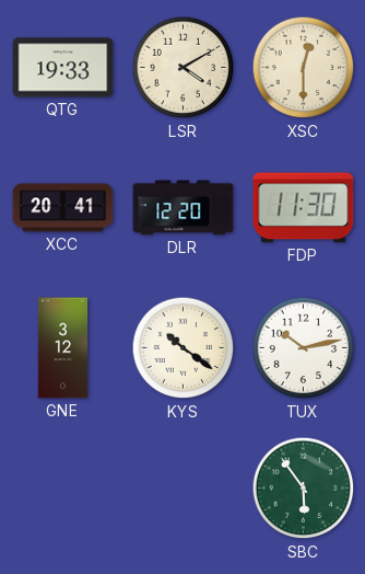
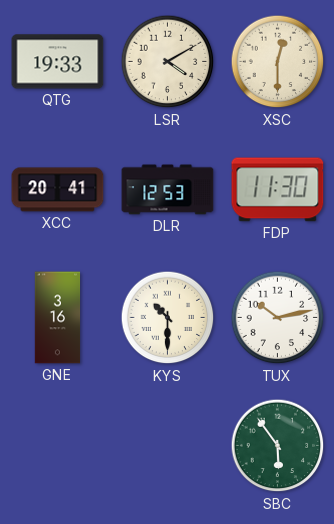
DLR: 12:20 -> 12:53
GNE: 3:12 -> 3:16
KYS: 10:21 -> 10:30
